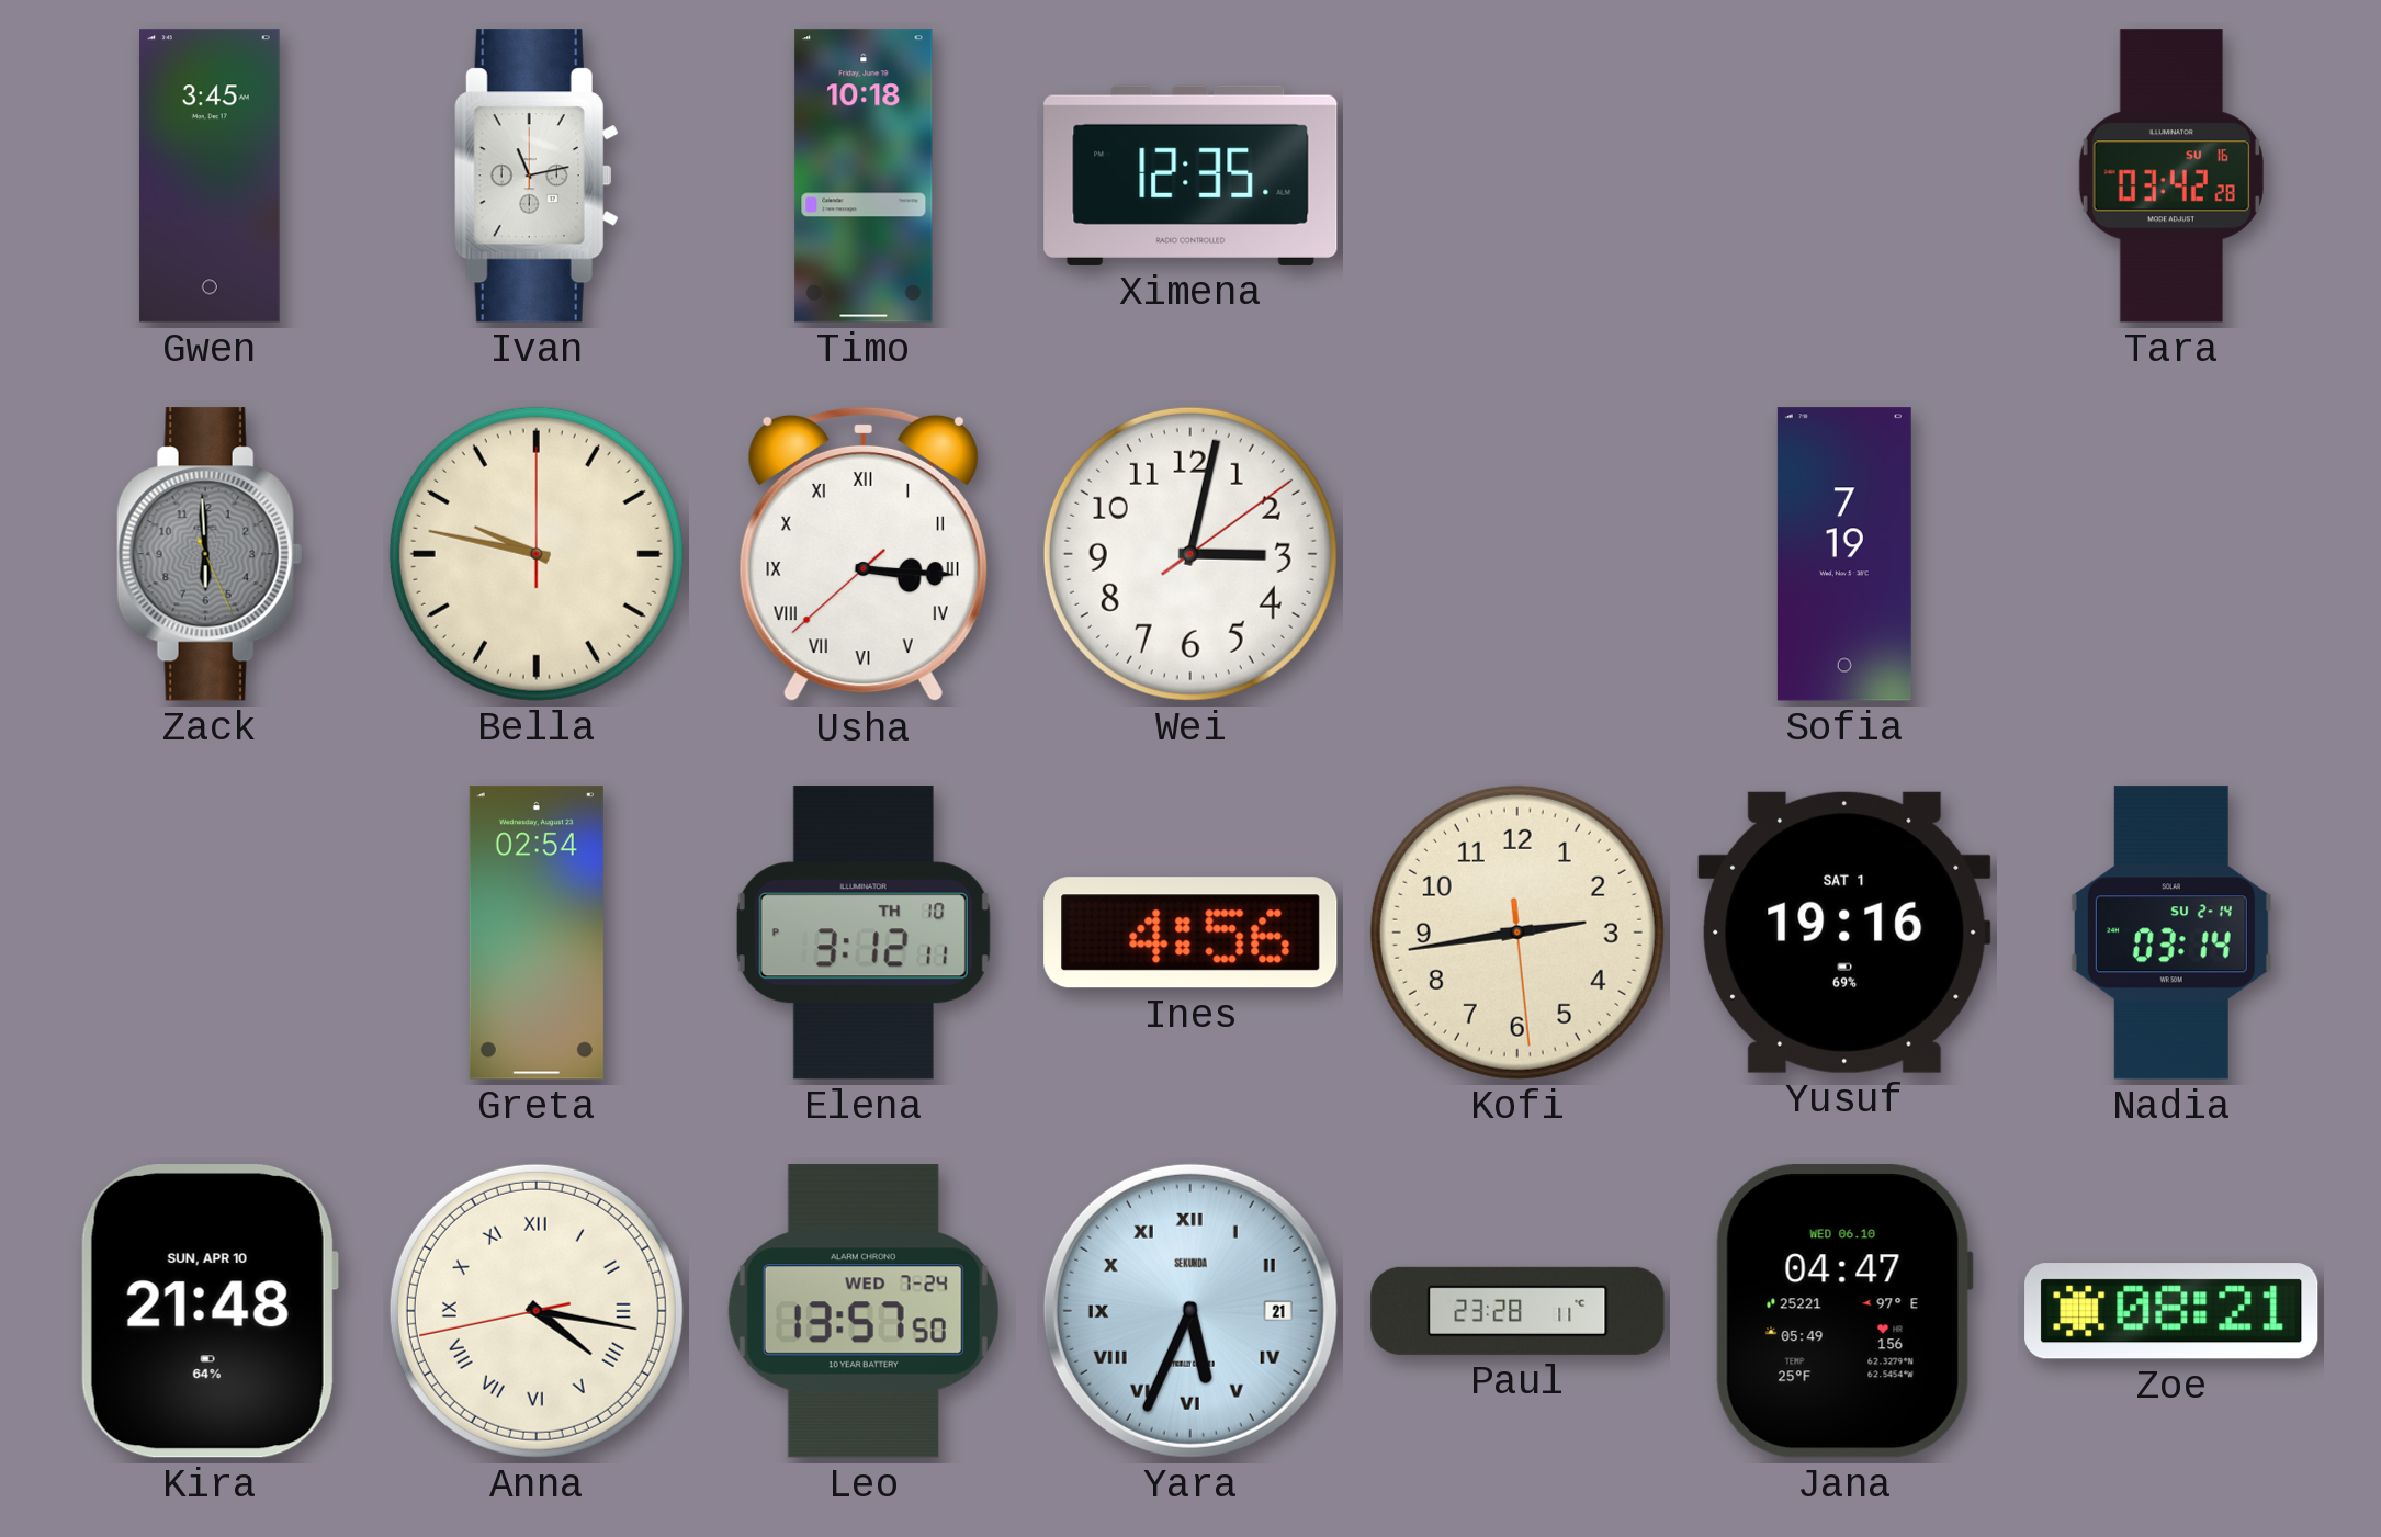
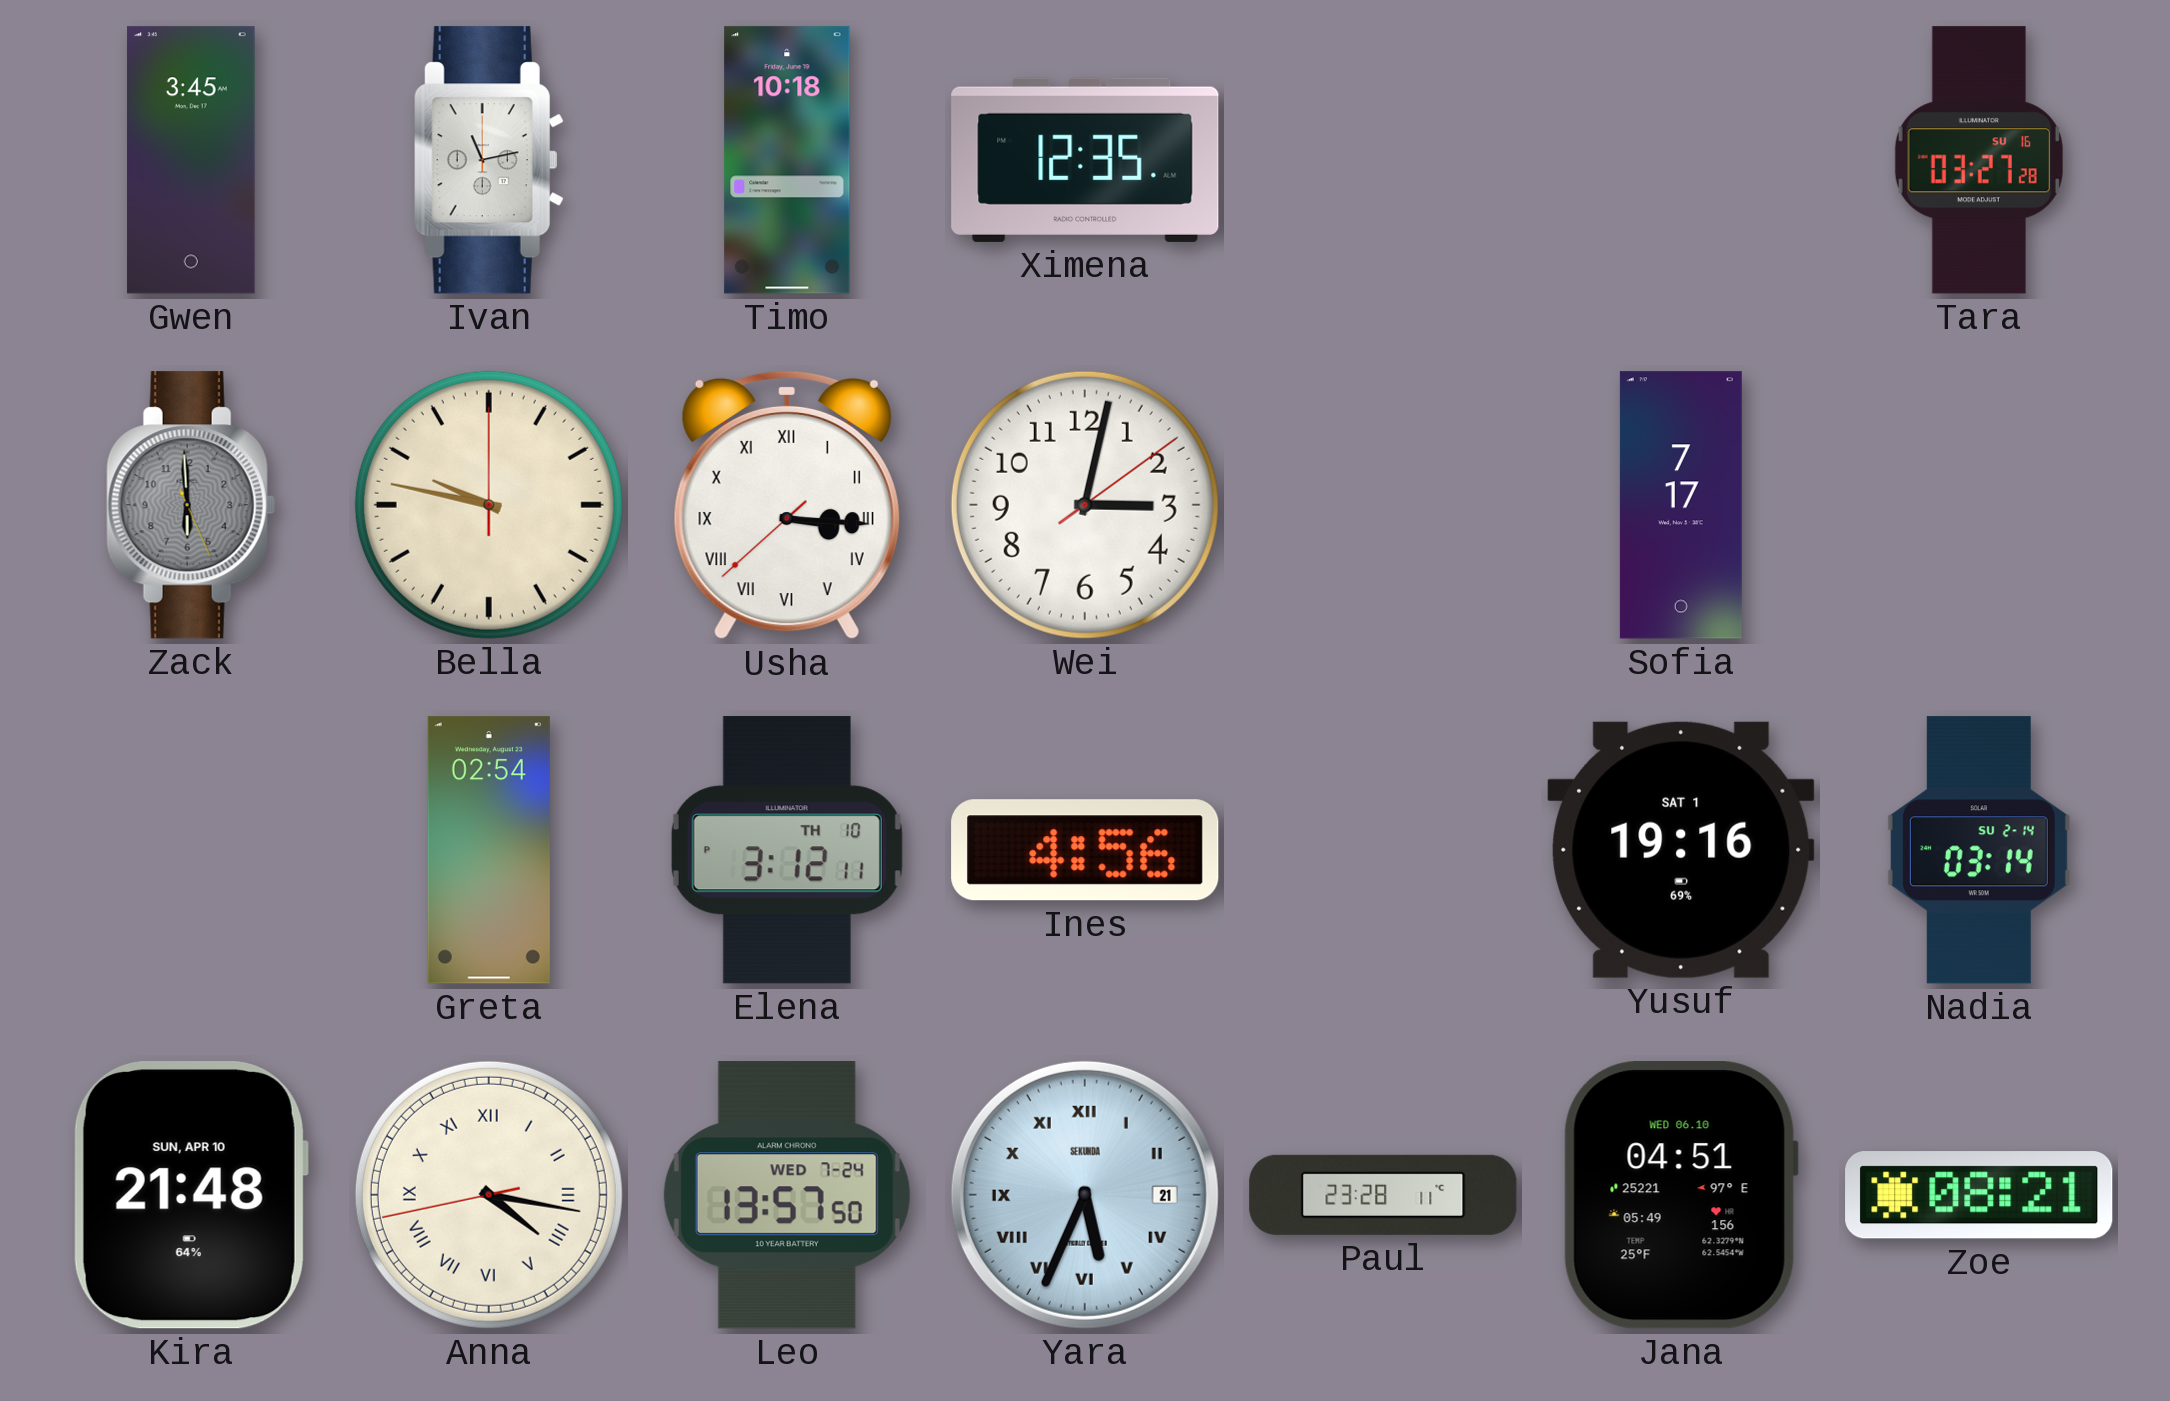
Tara: 03:42 -> 03:27
Sofia: 7:19 -> 7:17
Kofi: 2:43 -> none
Jana: 04:47 -> 04:51
